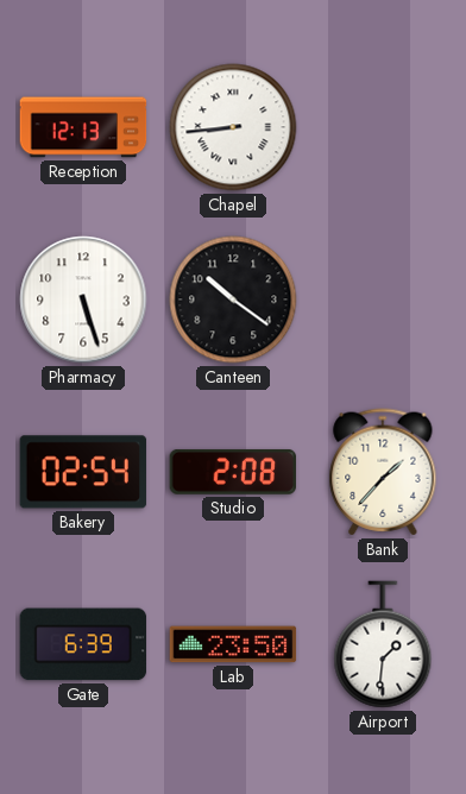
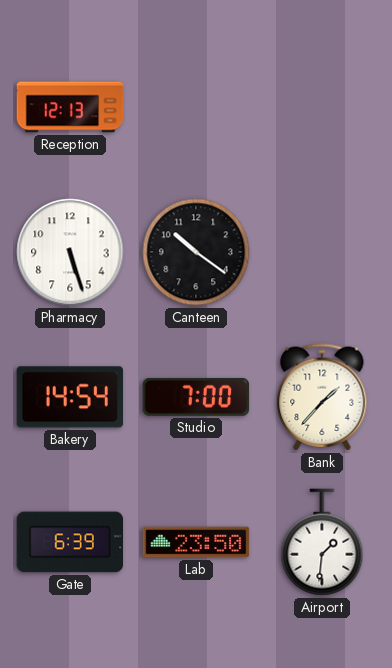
Chapel: 8:44 -> none
Bakery: 02:54 -> 14:54
Studio: 2:08 -> 7:00
